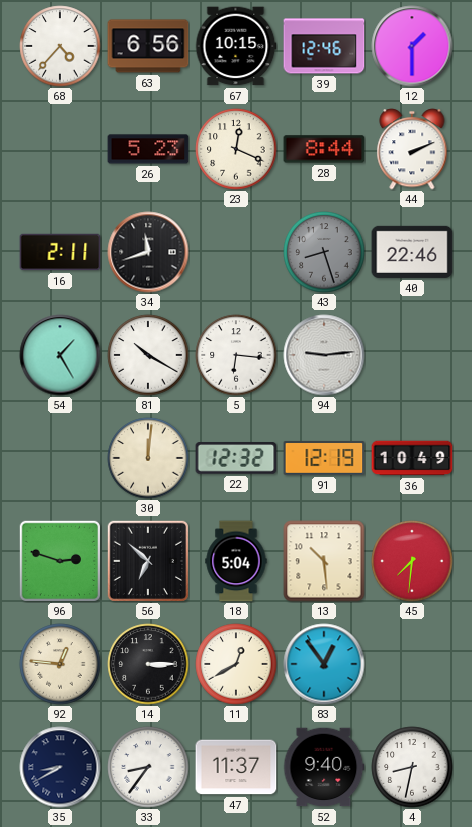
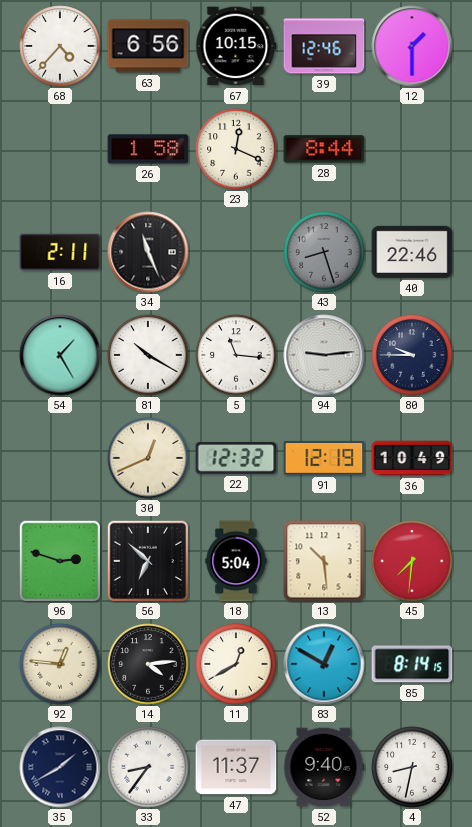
26: 5:23 -> 1:58
44: 2:11 -> none
34: 11:42 -> 11:26
5: 6:16 -> 11:16
80: none -> 9:45
30: 12:01 -> 12:41
14: 3:15 -> 4:14
83: 12:54 -> 12:50
85: none -> 8:14
35: 8:40 -> 1:40
